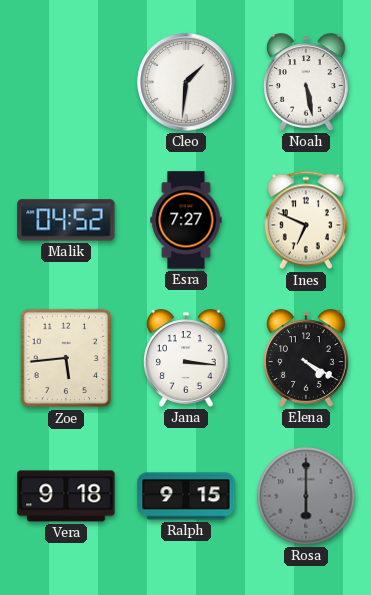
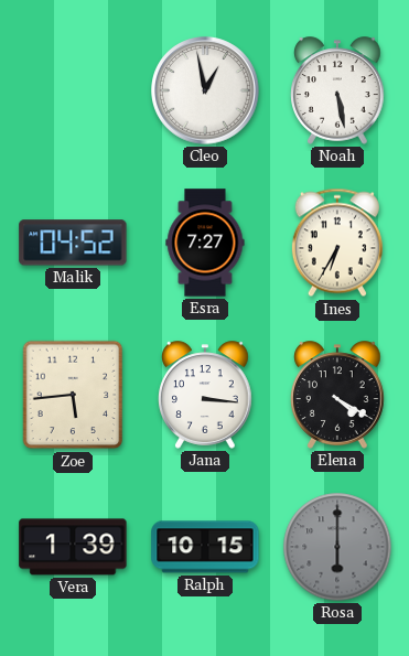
Cleo: 1:31 -> 12:58
Ines: 6:49 -> 6:35
Vera: 9:18 -> 1:39
Ralph: 9:15 -> 10:15
